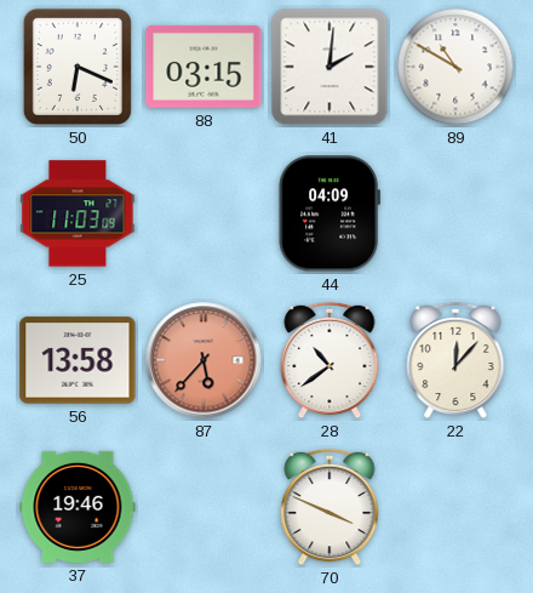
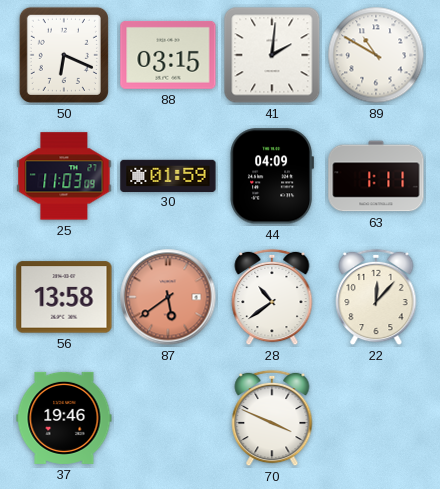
30: none -> 01:59
63: none -> 1:11
87: 5:37 -> 5:39
